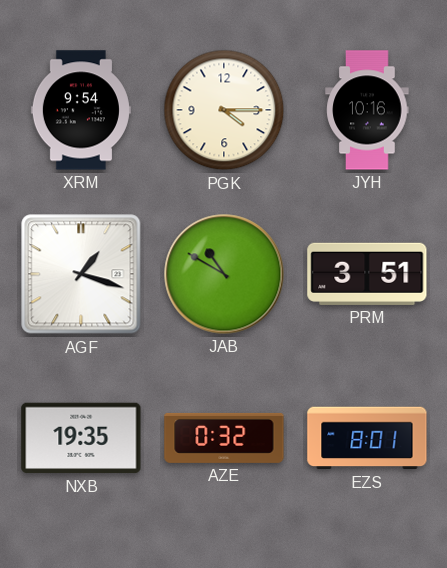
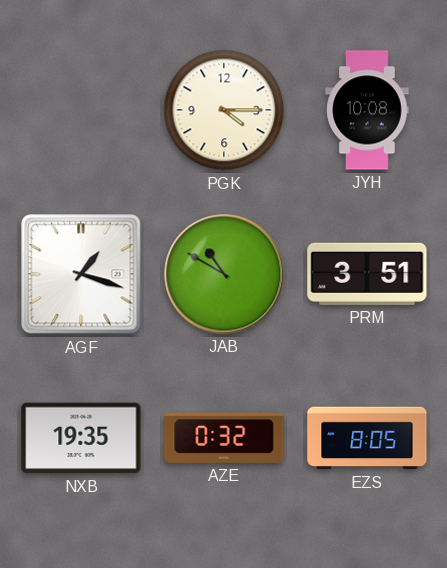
XRM: 9:54 -> none
JYH: 10:16 -> 10:08
EZS: 8:01 -> 8:05
